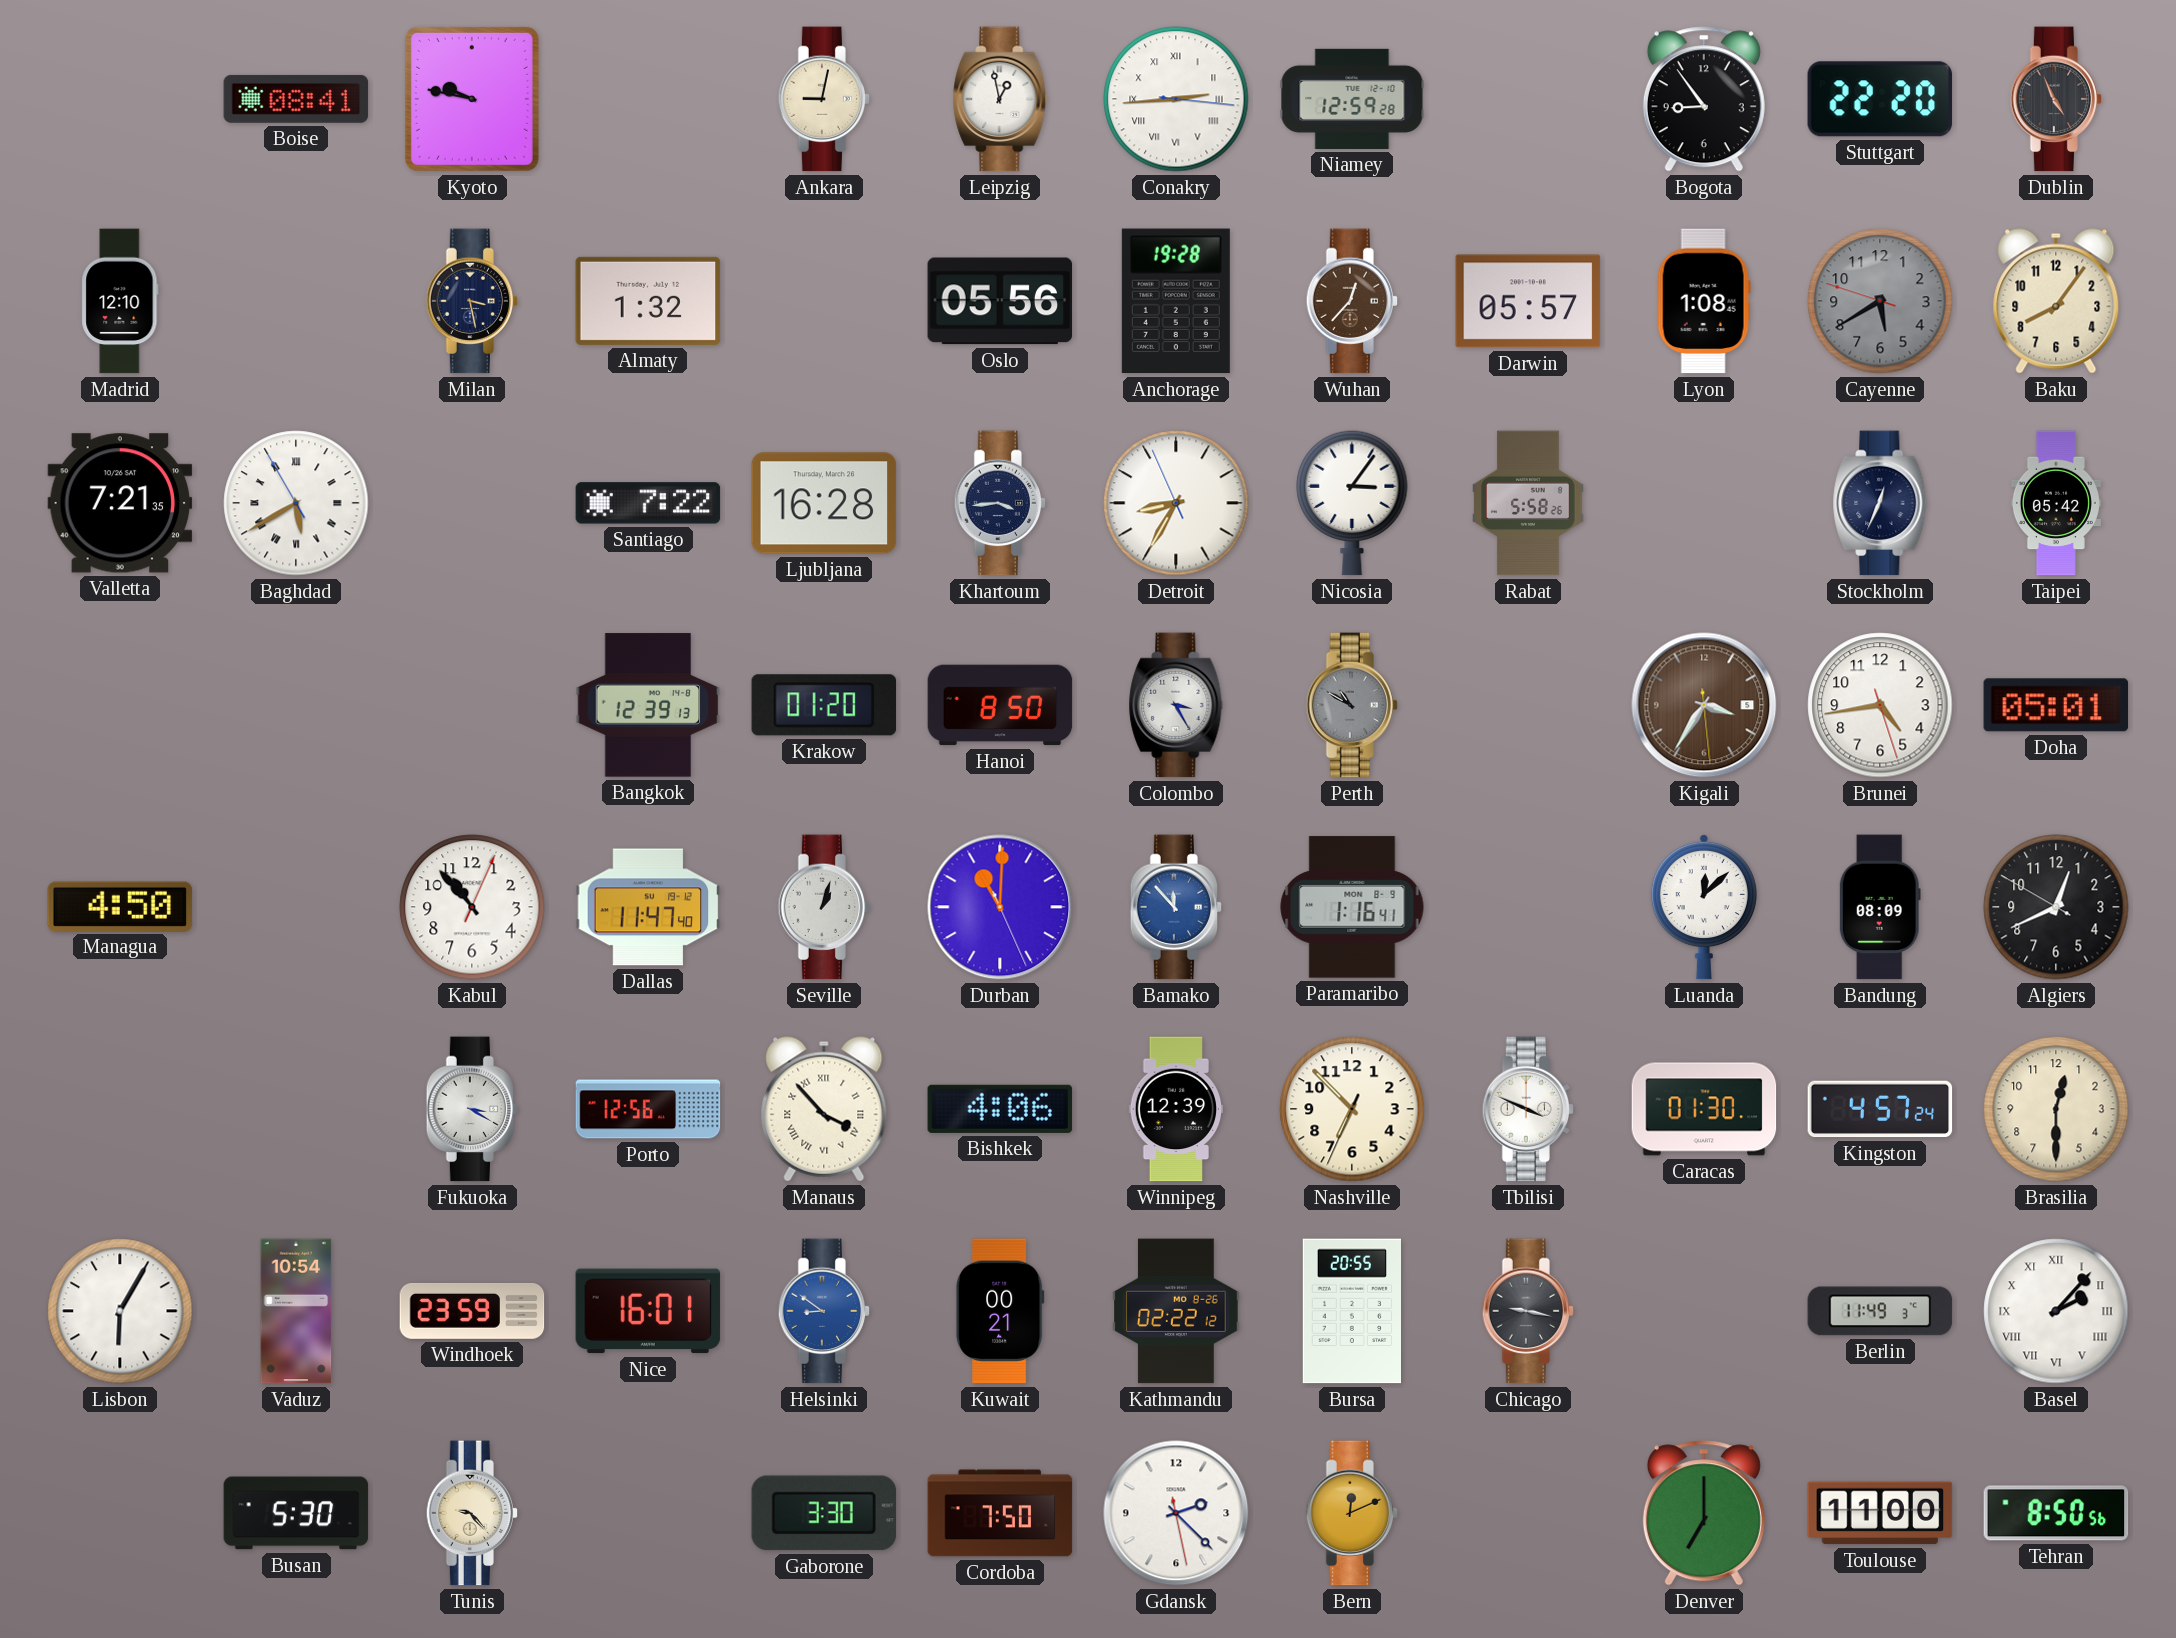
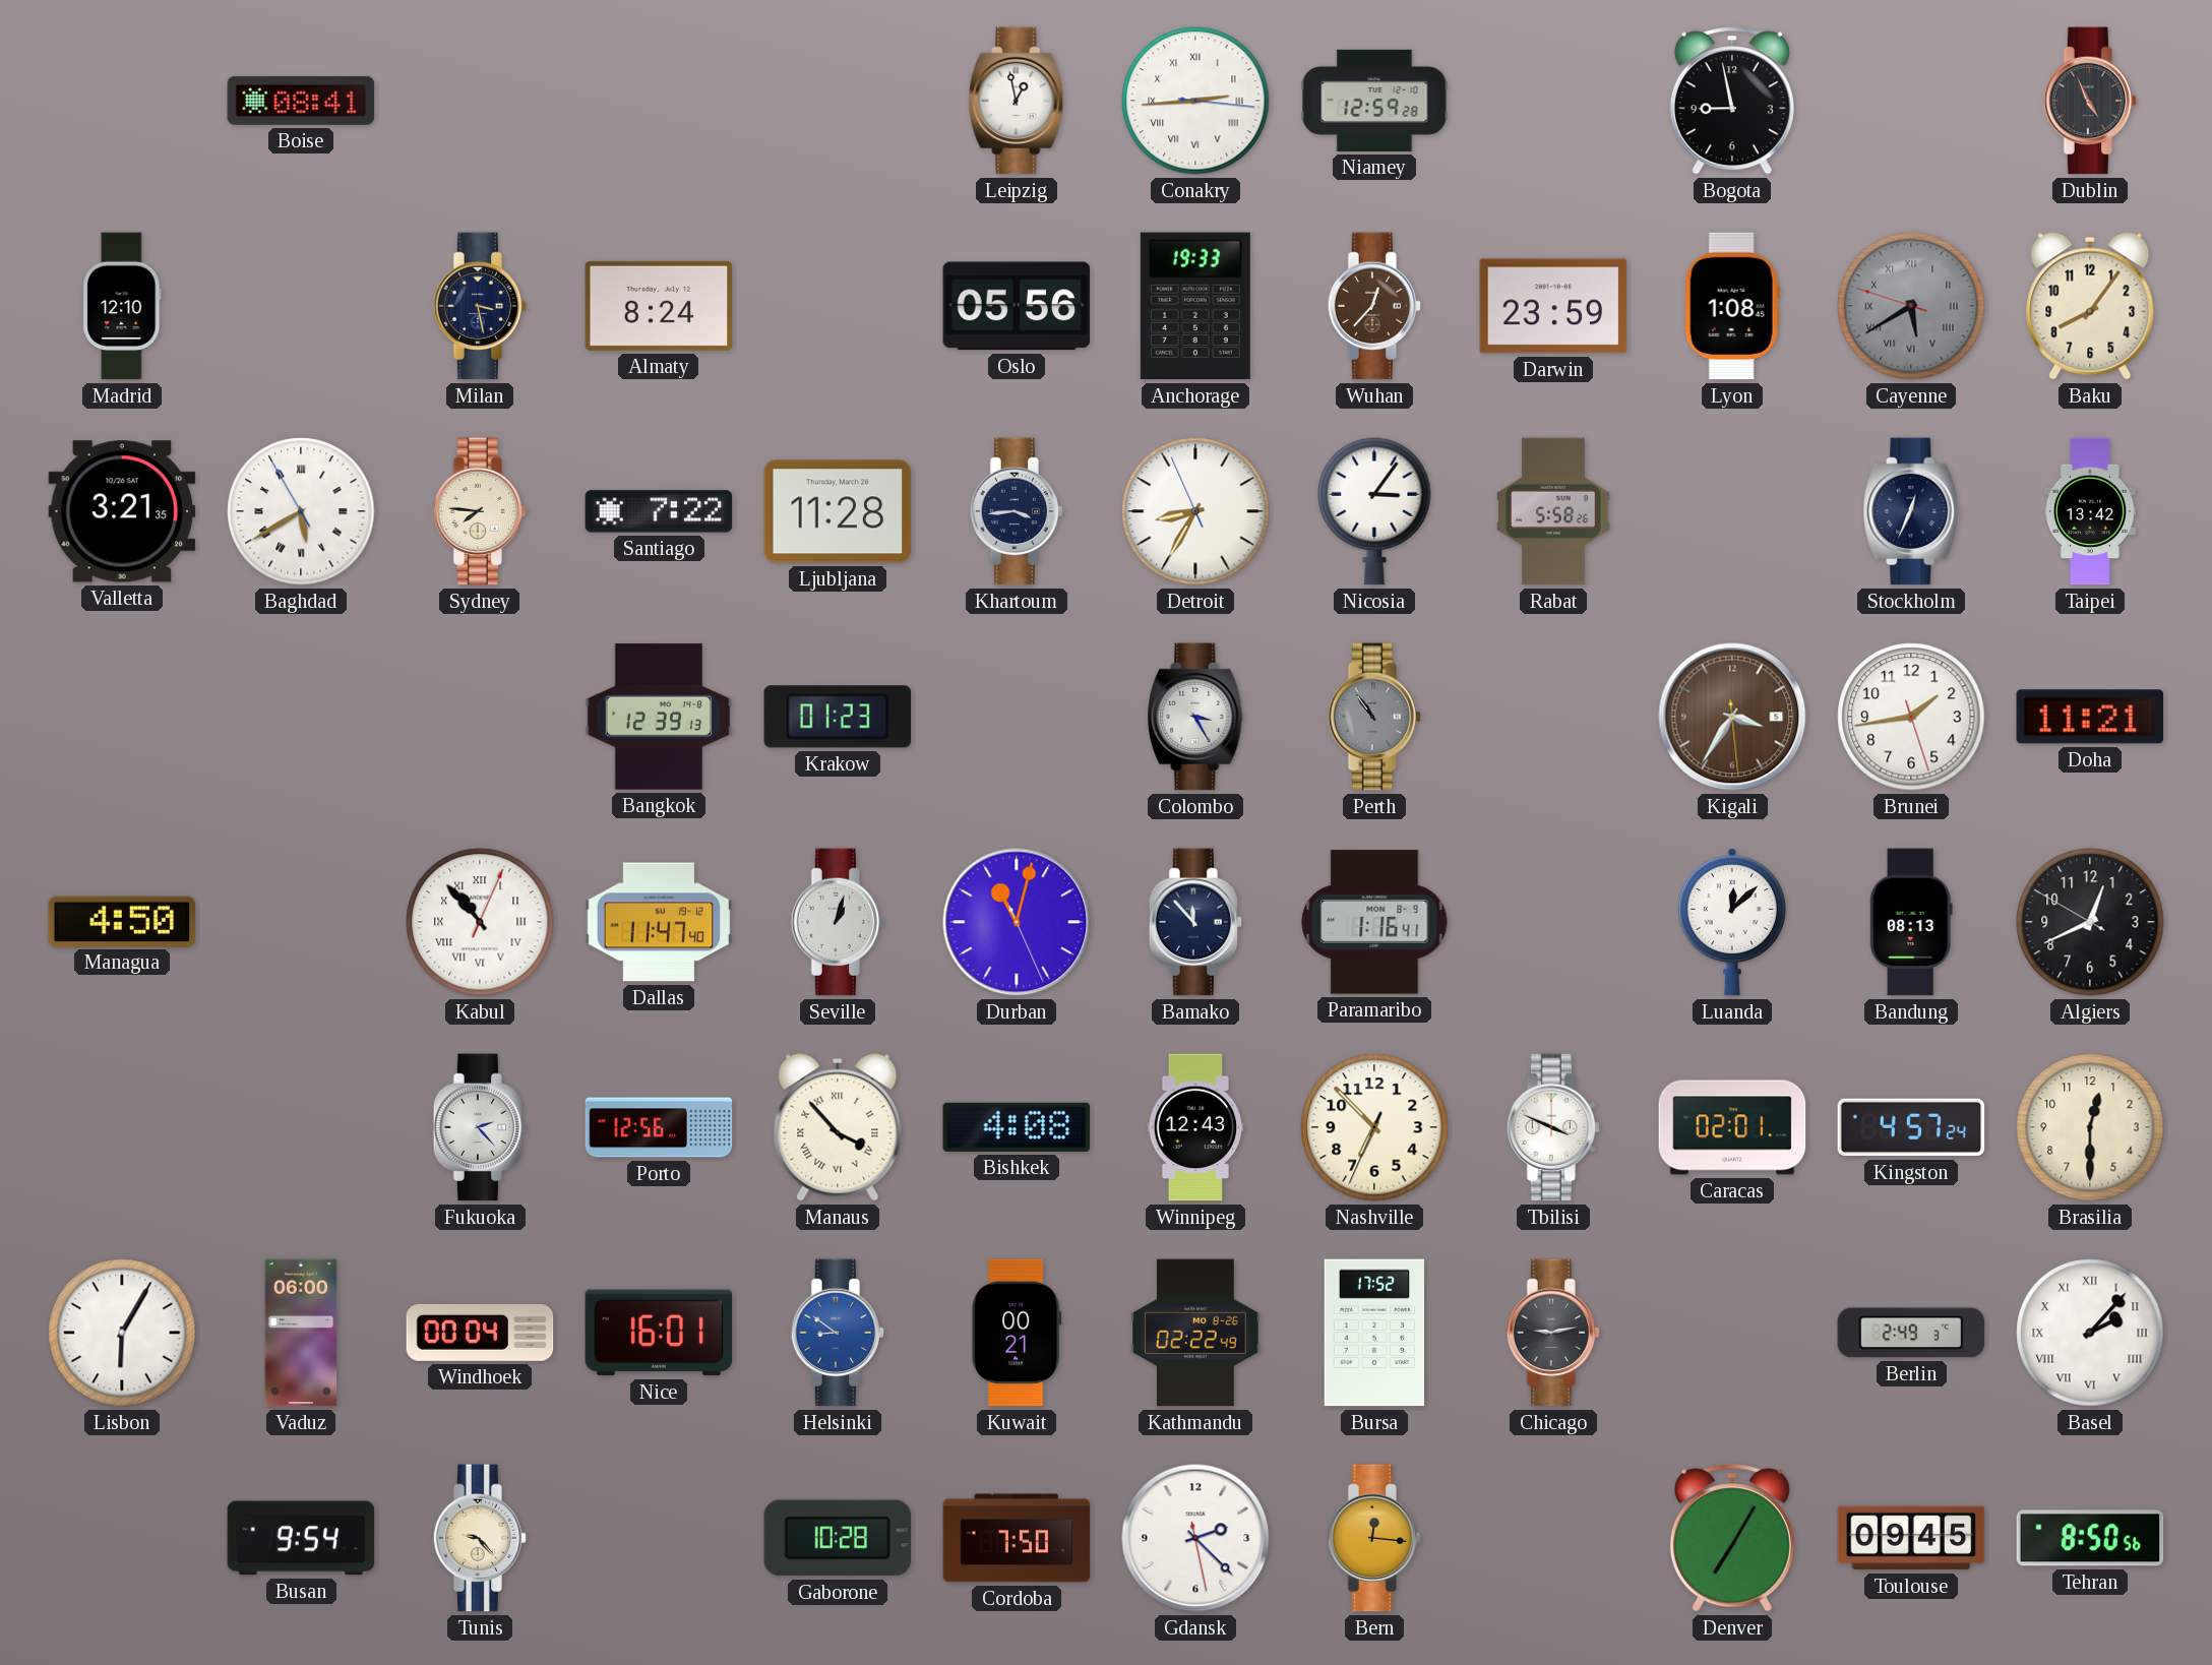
Kyoto: 9:47 -> none
Ankara: 9:02 -> none
Bogota: 8:54 -> 8:58
Stuttgart: 22:20 -> none
Almaty: 1:32 -> 8:24
Anchorage: 19:28 -> 19:33
Darwin: 05:57 -> 23:59
Cayenne numerals: Arabic -> Roman
Valletta: 7:21 -> 3:21
Sydney: none -> 7:46
Ljubljana: 16:28 -> 11:28
Taipei: 05:42 -> 13:42
Krakow: 01:20 -> 01:23
Hanoi: 8:50 -> none
Perth: 10:50 -> 10:54
Brunei: 4:43 -> 1:43
Doha: 05:01 -> 11:21
Kabul numerals: Arabic -> Roman
Durban: 11:00 -> 11:02
Bamako dial: blue -> navy
Bandung: 08:09 -> 08:13
Fukuoka: 3:20 -> 2:23
Bishkek: 4:06 -> 4:08
Winnipeg: 12:39 -> 12:43
Caracas: 01:30 -> 02:01
Vaduz: 10:54 -> 06:00
Windhoek: 23:59 -> 00:04
Kathmandu: 02:22:12 -> 02:22:49
Bursa: 20:55 -> 17:52
Chicago: 9:17 -> 9:13
Berlin: 11:49 -> 2:49
Busan: 5:30 -> 9:54
Gaborone: 3:30 -> 10:28
Bern: 12:11 -> 12:16
Denver: 7:00 -> 7:05
Toulouse: 11:00 -> 09:45
